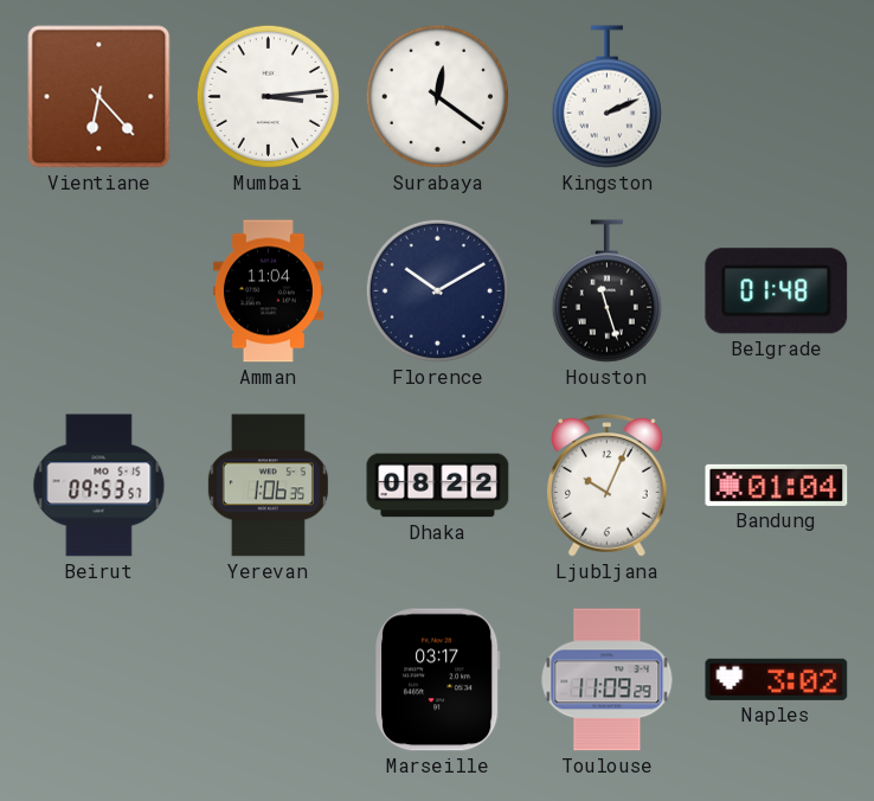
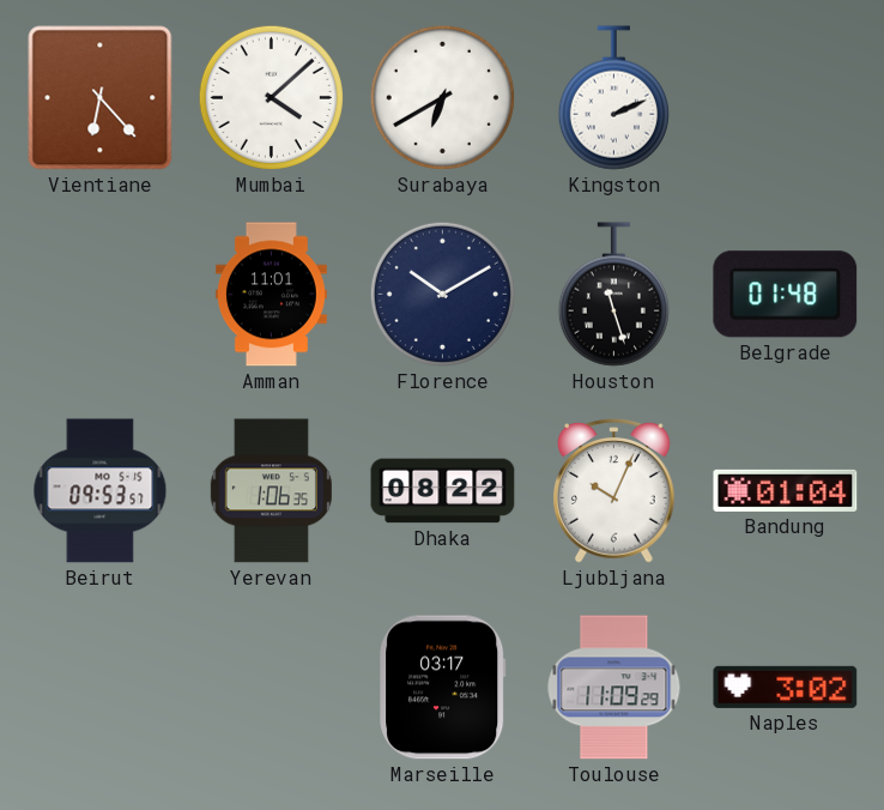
Mumbai: 3:14 -> 4:08
Surabaya: 12:21 -> 6:40
Amman: 11:04 -> 11:01
